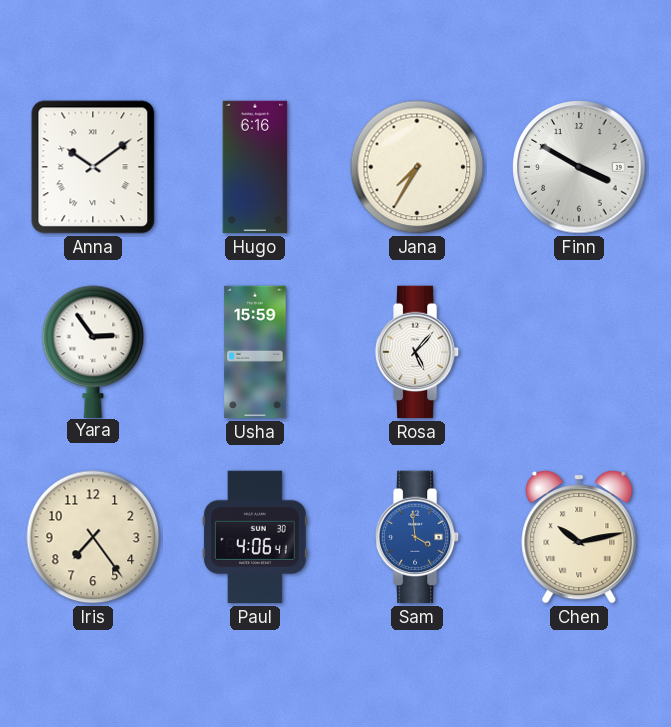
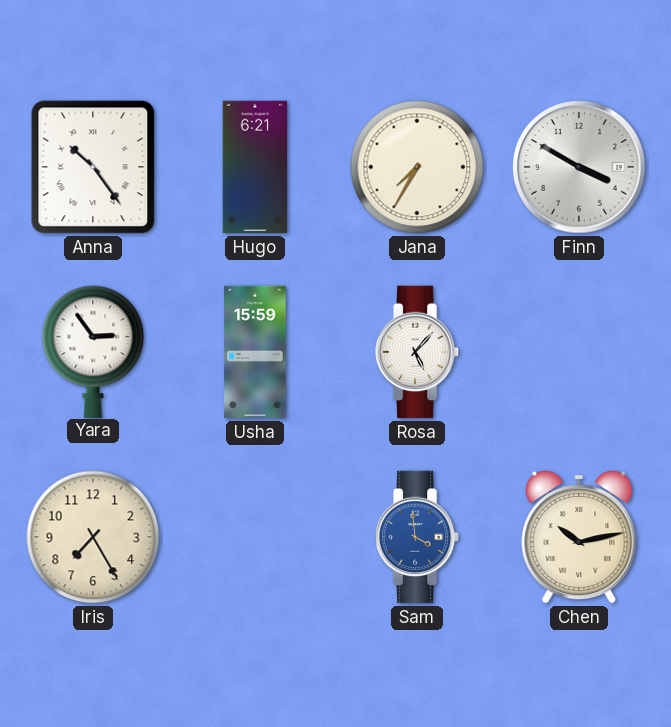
Anna: 10:09 -> 10:24
Hugo: 6:16 -> 6:21
Iris: 7:24 -> 7:25
Paul: 4:06 -> none
